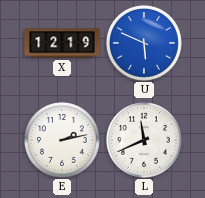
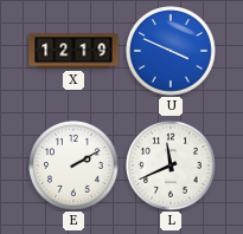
U: 5:49 -> 3:49
E: 2:13 -> 2:10
